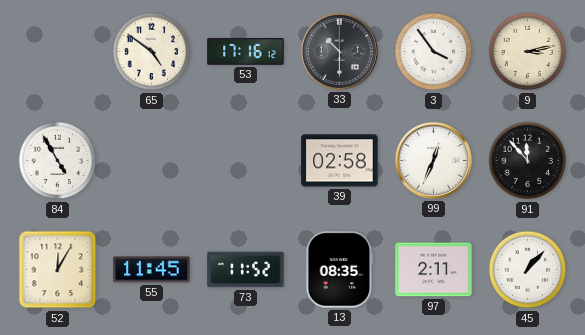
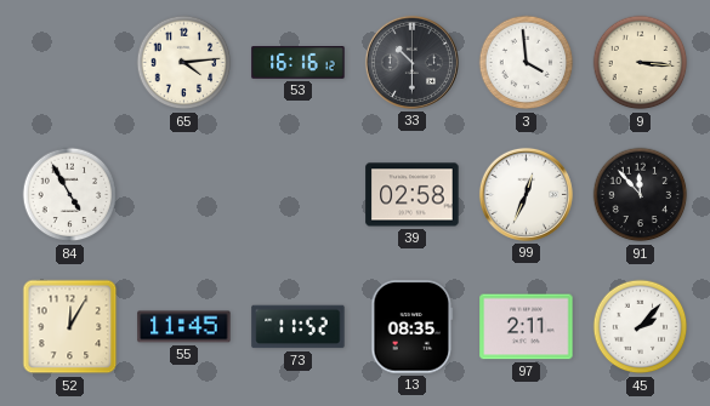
65: 4:51 -> 4:14
53: 17:16 -> 16:16
3: 3:54 -> 3:59
9: 3:13 -> 3:16
45: 1:07 -> 2:07
